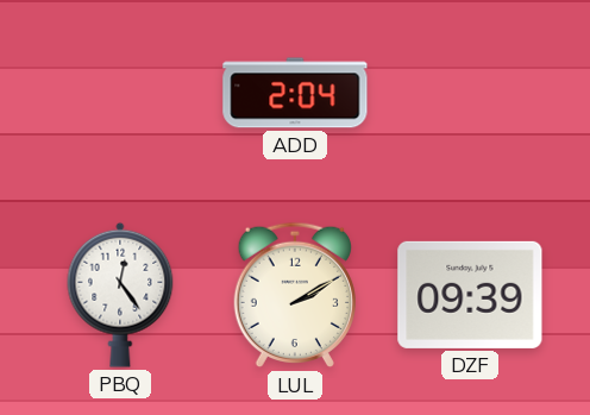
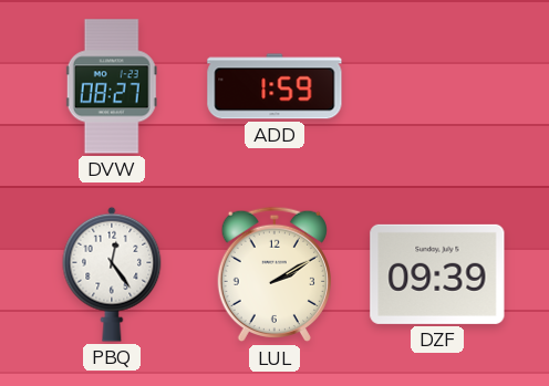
DVW: none -> 08:27
ADD: 2:04 -> 1:59
